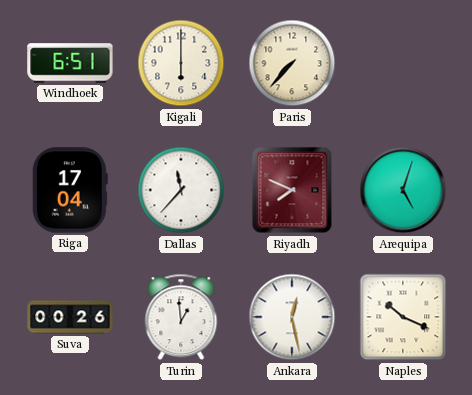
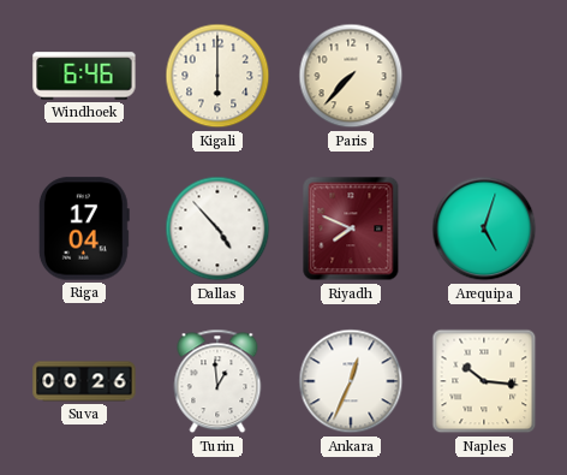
Windhoek: 6:51 -> 6:46
Dallas: 11:37 -> 4:53
Ankara: 12:28 -> 12:34
Naples: 10:19 -> 10:16
